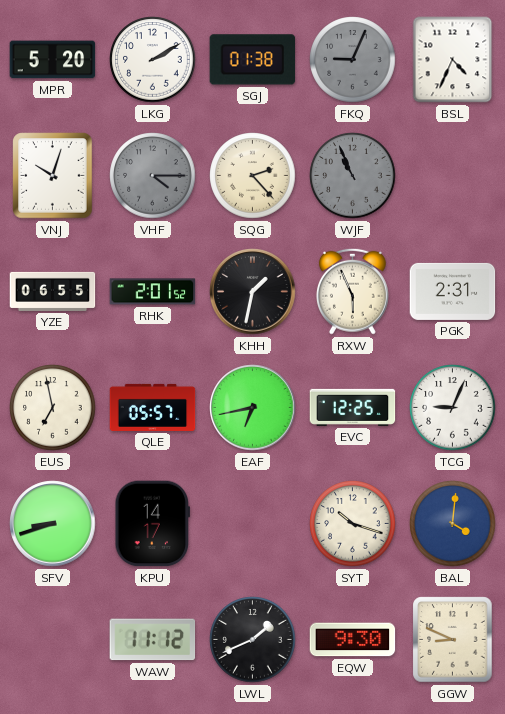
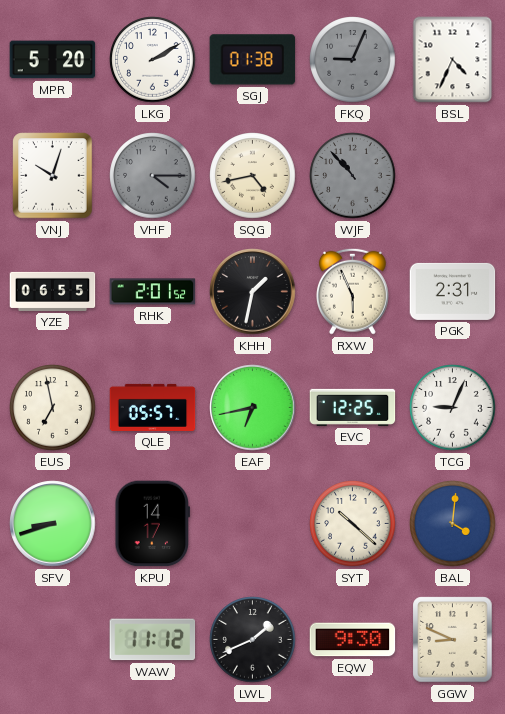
SQG: 2:23 -> 4:43
WJF: 10:56 -> 10:53
SYT: 10:18 -> 10:22
